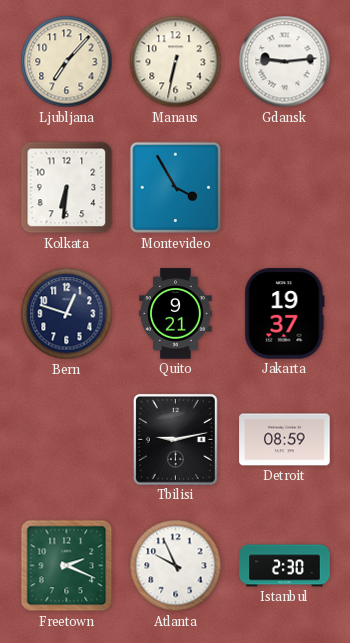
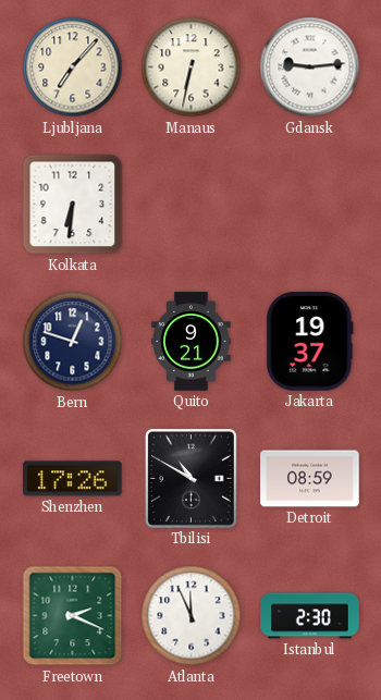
Montevideo: 3:55 -> none
Shenzhen: none -> 17:26
Tbilisi: 9:13 -> 10:50
Atlanta: 9:56 -> 11:56
